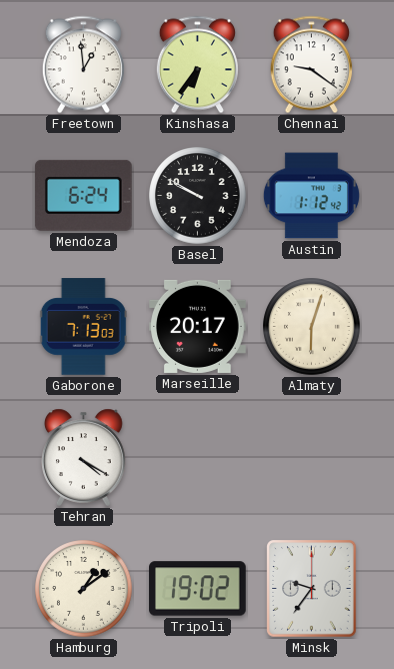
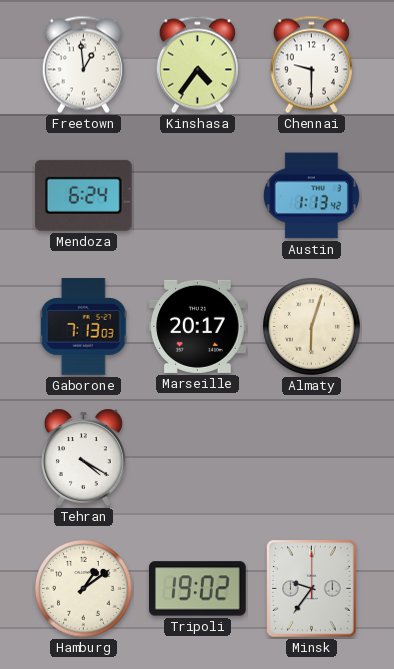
Kinshasa: 6:36 -> 4:36
Chennai: 9:21 -> 9:30
Basel: 9:50 -> none
Austin: 1:12 -> 1:13
